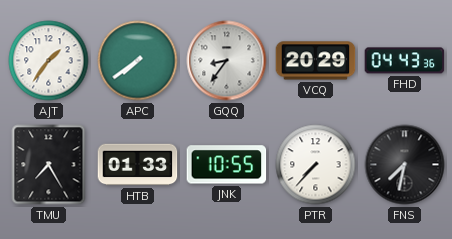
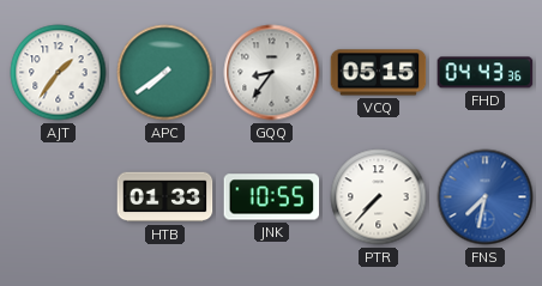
VCQ: 20:29 -> 05:15
TMU: 7:25 -> none
FNS dial: black -> blue
